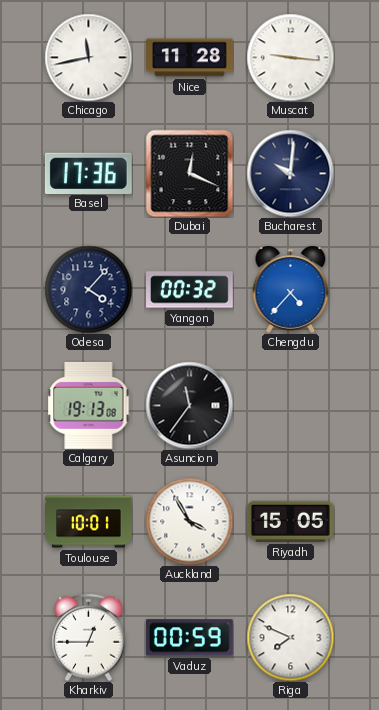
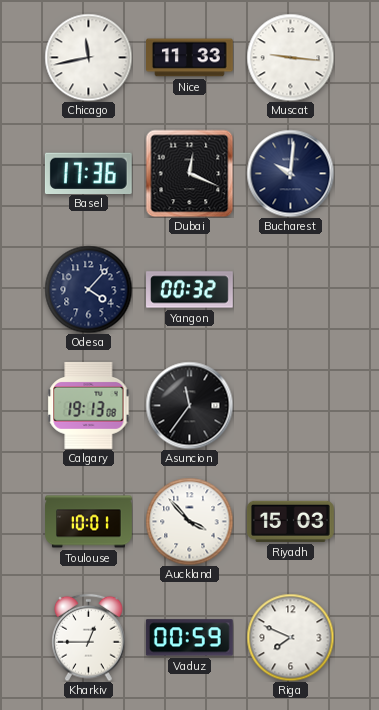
Nice: 11:28 -> 11:33
Chengdu: 4:37 -> none
Auckland: 3:55 -> 3:53
Riyadh: 15:05 -> 15:03
